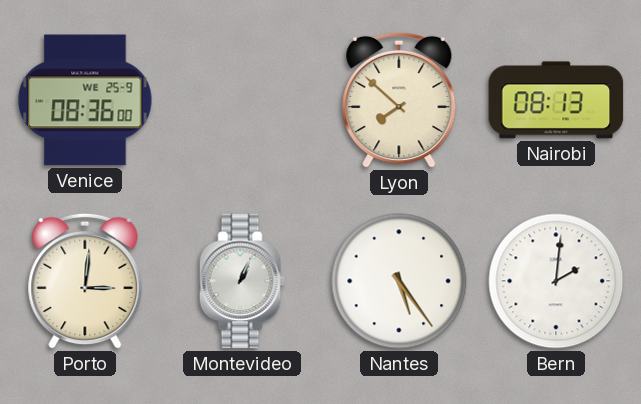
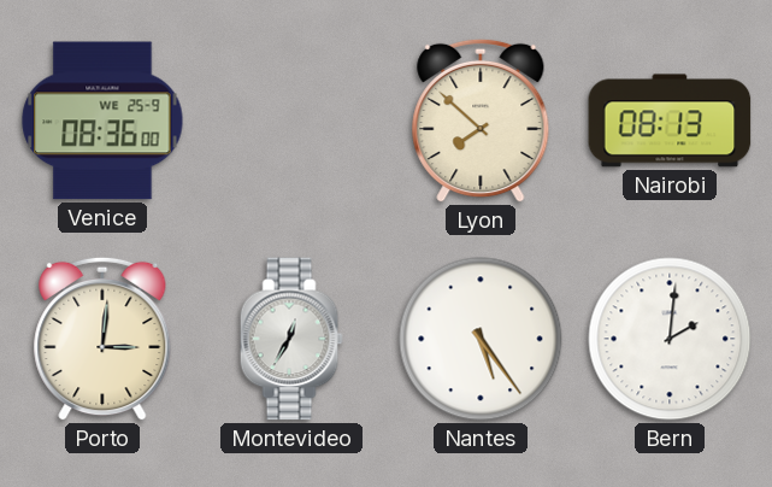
Montevideo: 1:04 -> 12:35
